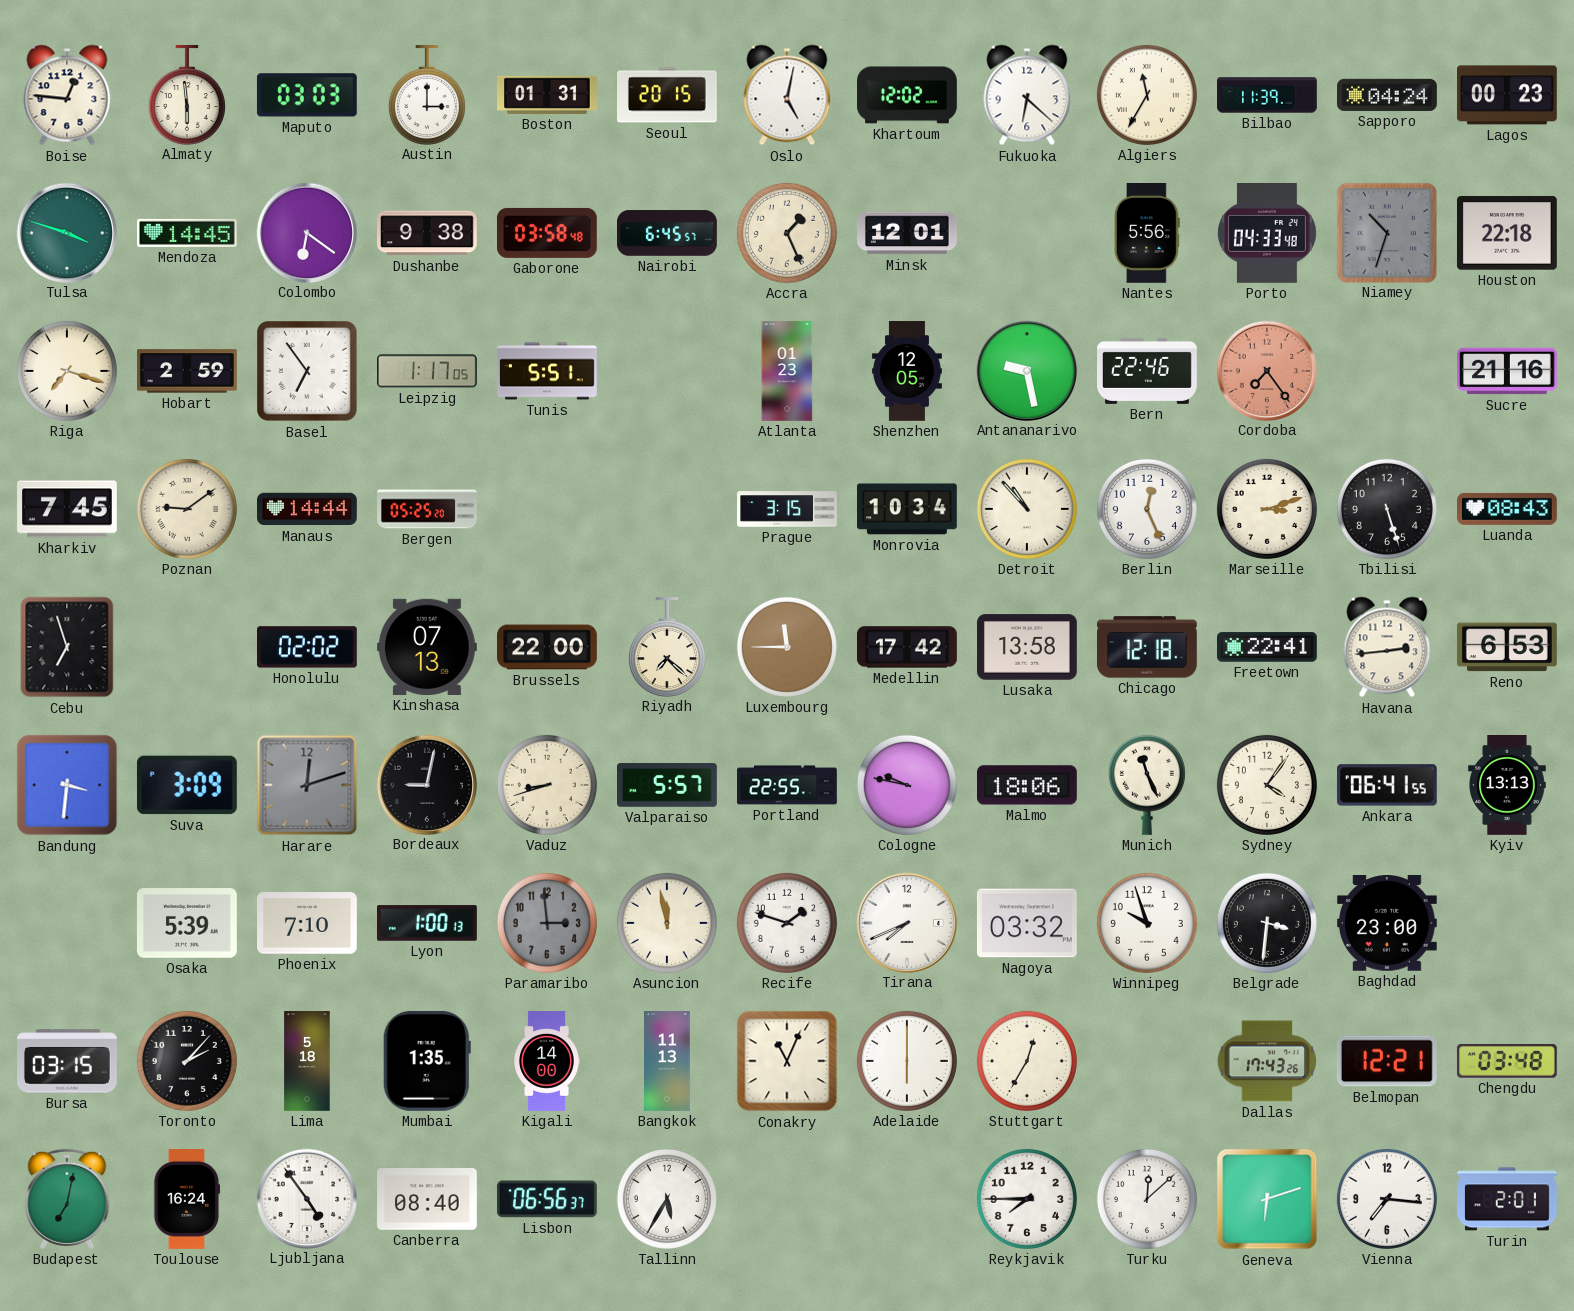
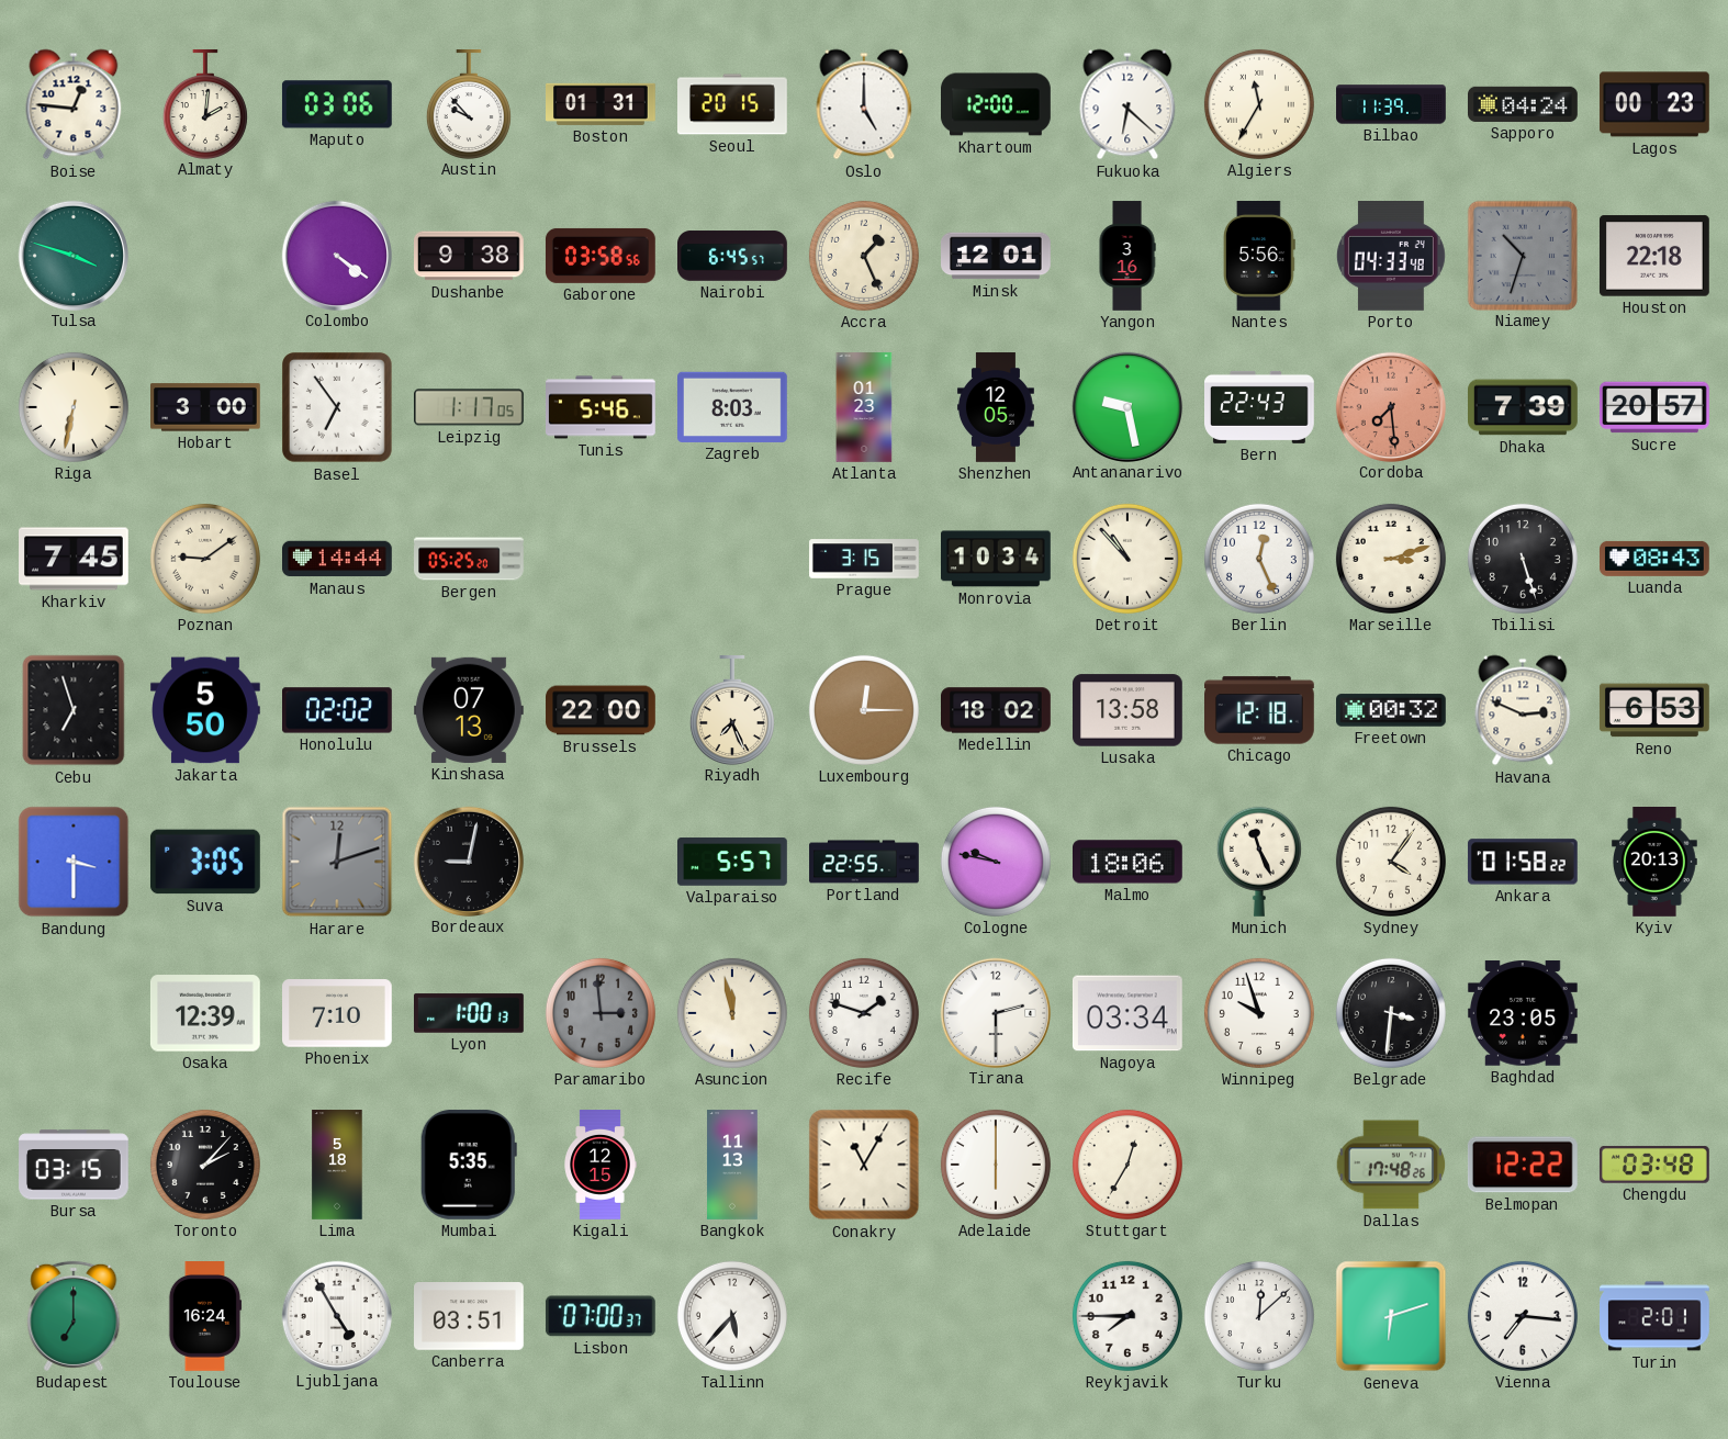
Almaty: 5:59 -> 2:01
Maputo: 03:03 -> 03:06
Austin: 3:00 -> 9:53
Oslo: 5:02 -> 5:00
Khartoum: 12:02 -> 12:00
Mendoza: 14:45 -> none
Colombo: 6:21 -> 4:21
Gaborone: 03:58:48 -> 03:58:56
Yangon: none -> 3:16
Riga: 7:18 -> 6:32
Hobart: 2:59 -> 3:00
Tunis: 5:51 -> 5:46
Zagreb: none -> 8:03
Bern: 22:46 -> 22:43
Cordoba: 7:24 -> 7:29
Dhaka: none -> 7:39
Sucre: 21:16 -> 20:57
Jakarta: none -> 5:50
Riyadh: 7:22 -> 7:26
Luxembourg: 11:45 -> 12:15
Medellin: 17:42 -> 18:02
Freetown: 22:41 -> 00:32
Havana: 2:44 -> 2:49
Bandung: 3:31 -> 3:30
Suva: 3:09 -> 3:05
Vaduz: 8:42 -> none
Ankara: 06:41 -> 01:58
Kyiv: 13:13 -> 20:13
Osaka: 5:39 -> 12:39
Tirana: 7:41 -> 2:30
Nagoya: 03:32 -> 03:34
Baghdad: 23:00 -> 23:05
Mumbai: 1:35 -> 5:35
Kigali: 14:00 -> 12:15
Conakry: 11:04 -> 11:05
Dallas: 17:43 -> 17:48
Belmopan: 12:21 -> 12:22
Budapest: 7:02 -> 7:00
Ljubljana: 4:54 -> 4:55
Canberra: 08:40 -> 03:51
Lisbon: 06:56 -> 07:00
Tallinn: 5:35 -> 5:37
